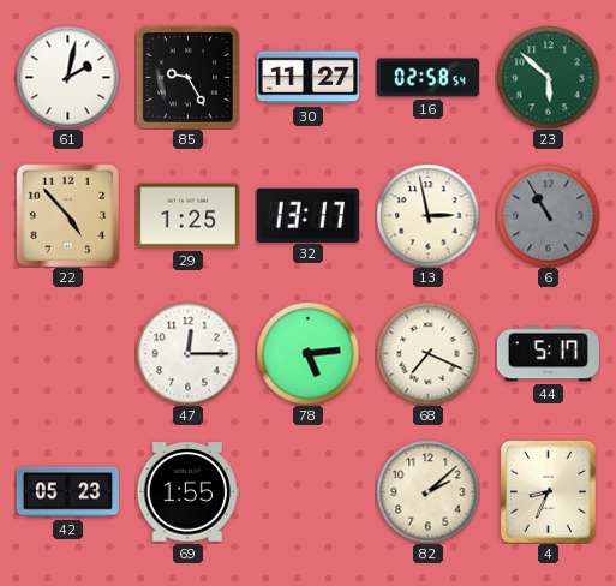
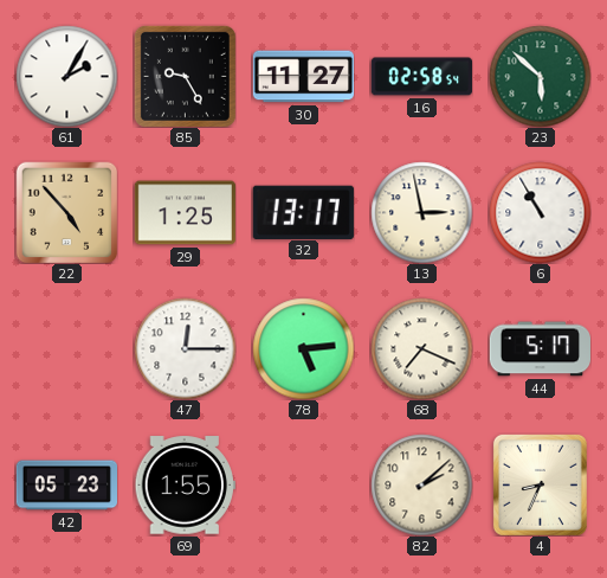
61: 2:02 -> 2:05
6 dial: grey -> white
